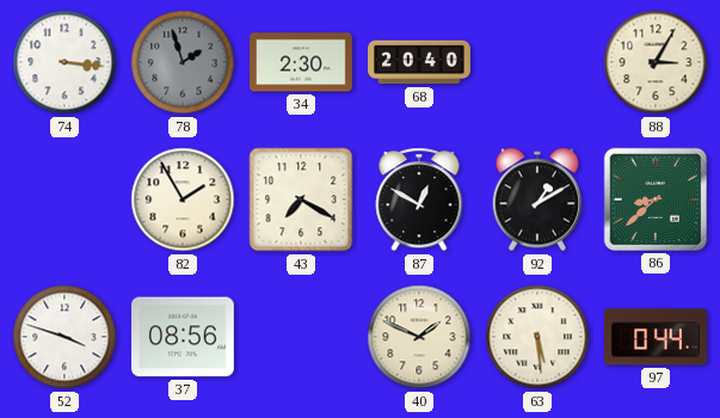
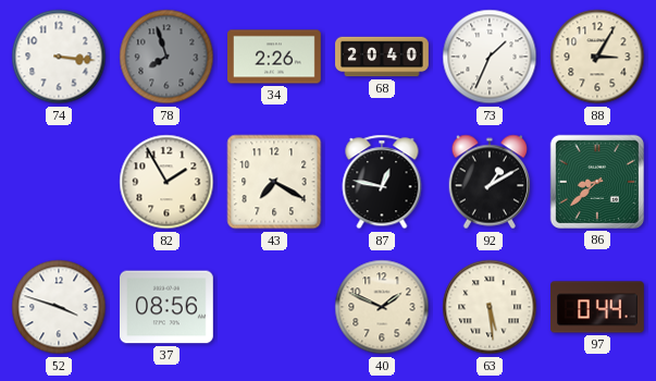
78: 1:57 -> 7:57
34: 2:30 -> 2:26
73: none -> 1:34
87: 12:50 -> 12:47
